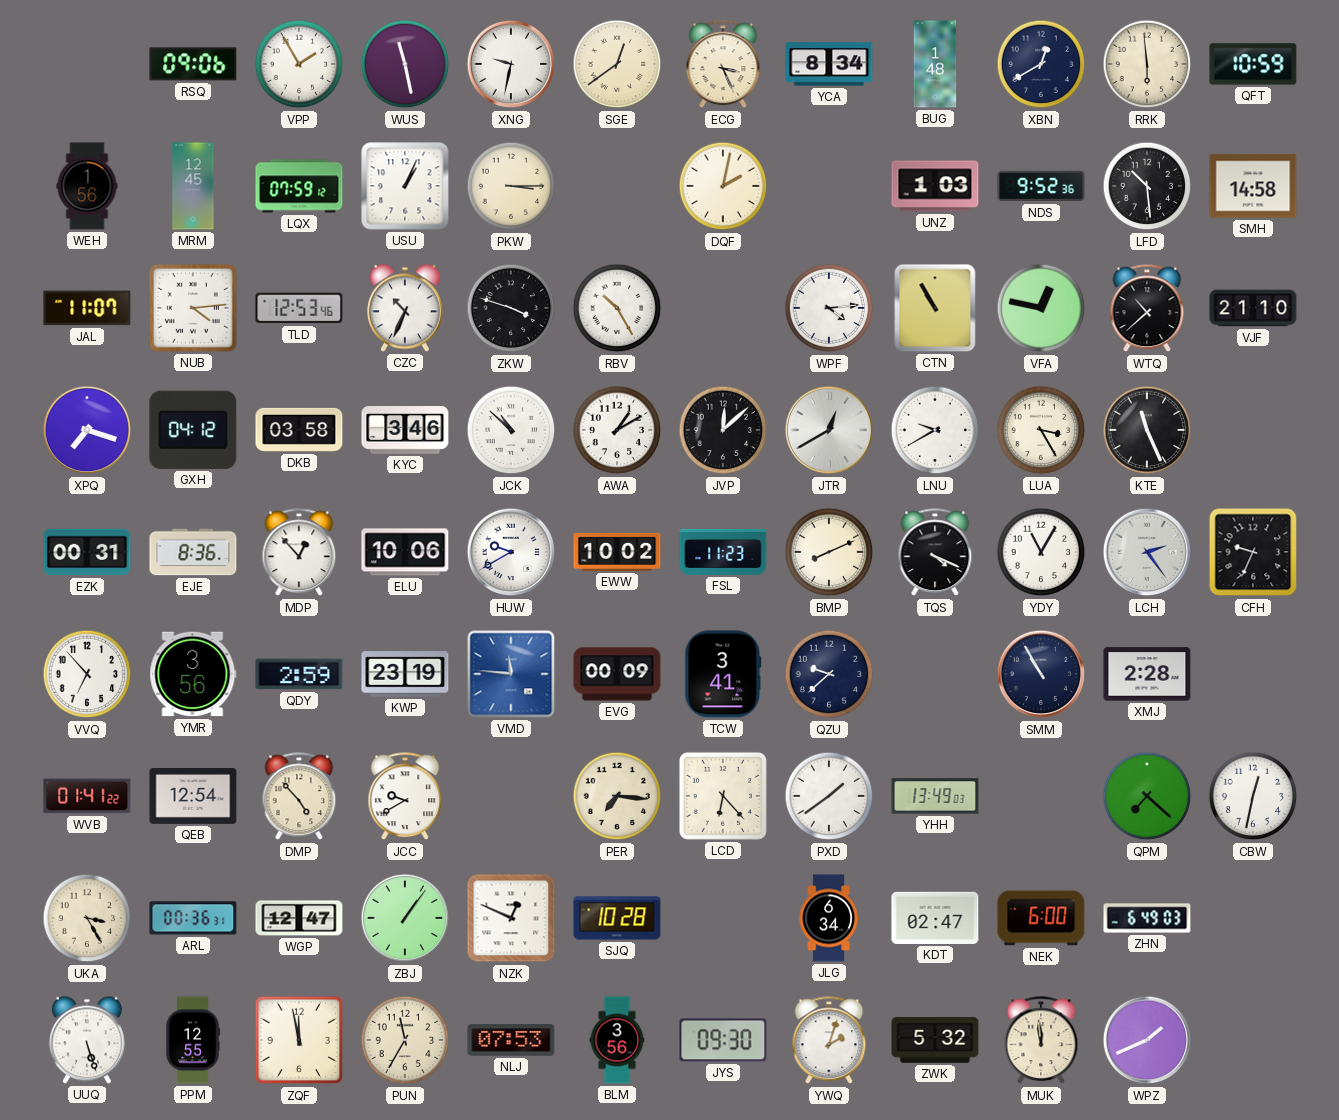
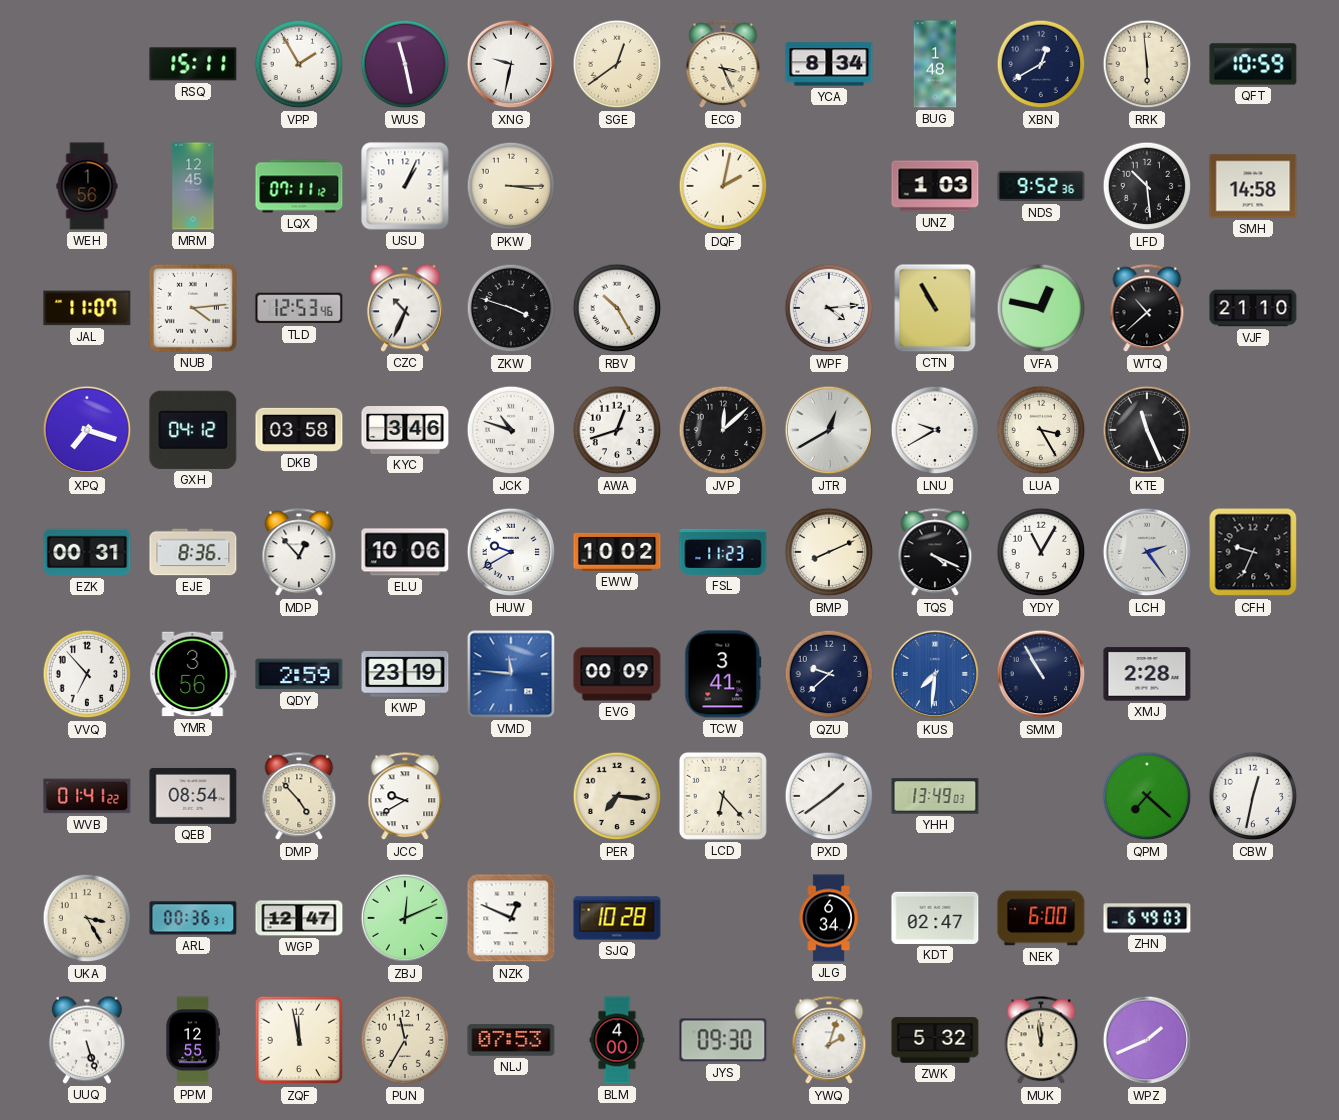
RSQ: 09:06 -> 15:11
LQX: 07:59 -> 07:11
JCK: 10:52 -> 10:48
AWA: 1:10 -> 12:42
KUS: none -> 7:31
QEB: 12:54 -> 08:54
ZBJ: 1:06 -> 12:11
BLM: 3:56 -> 4:00
